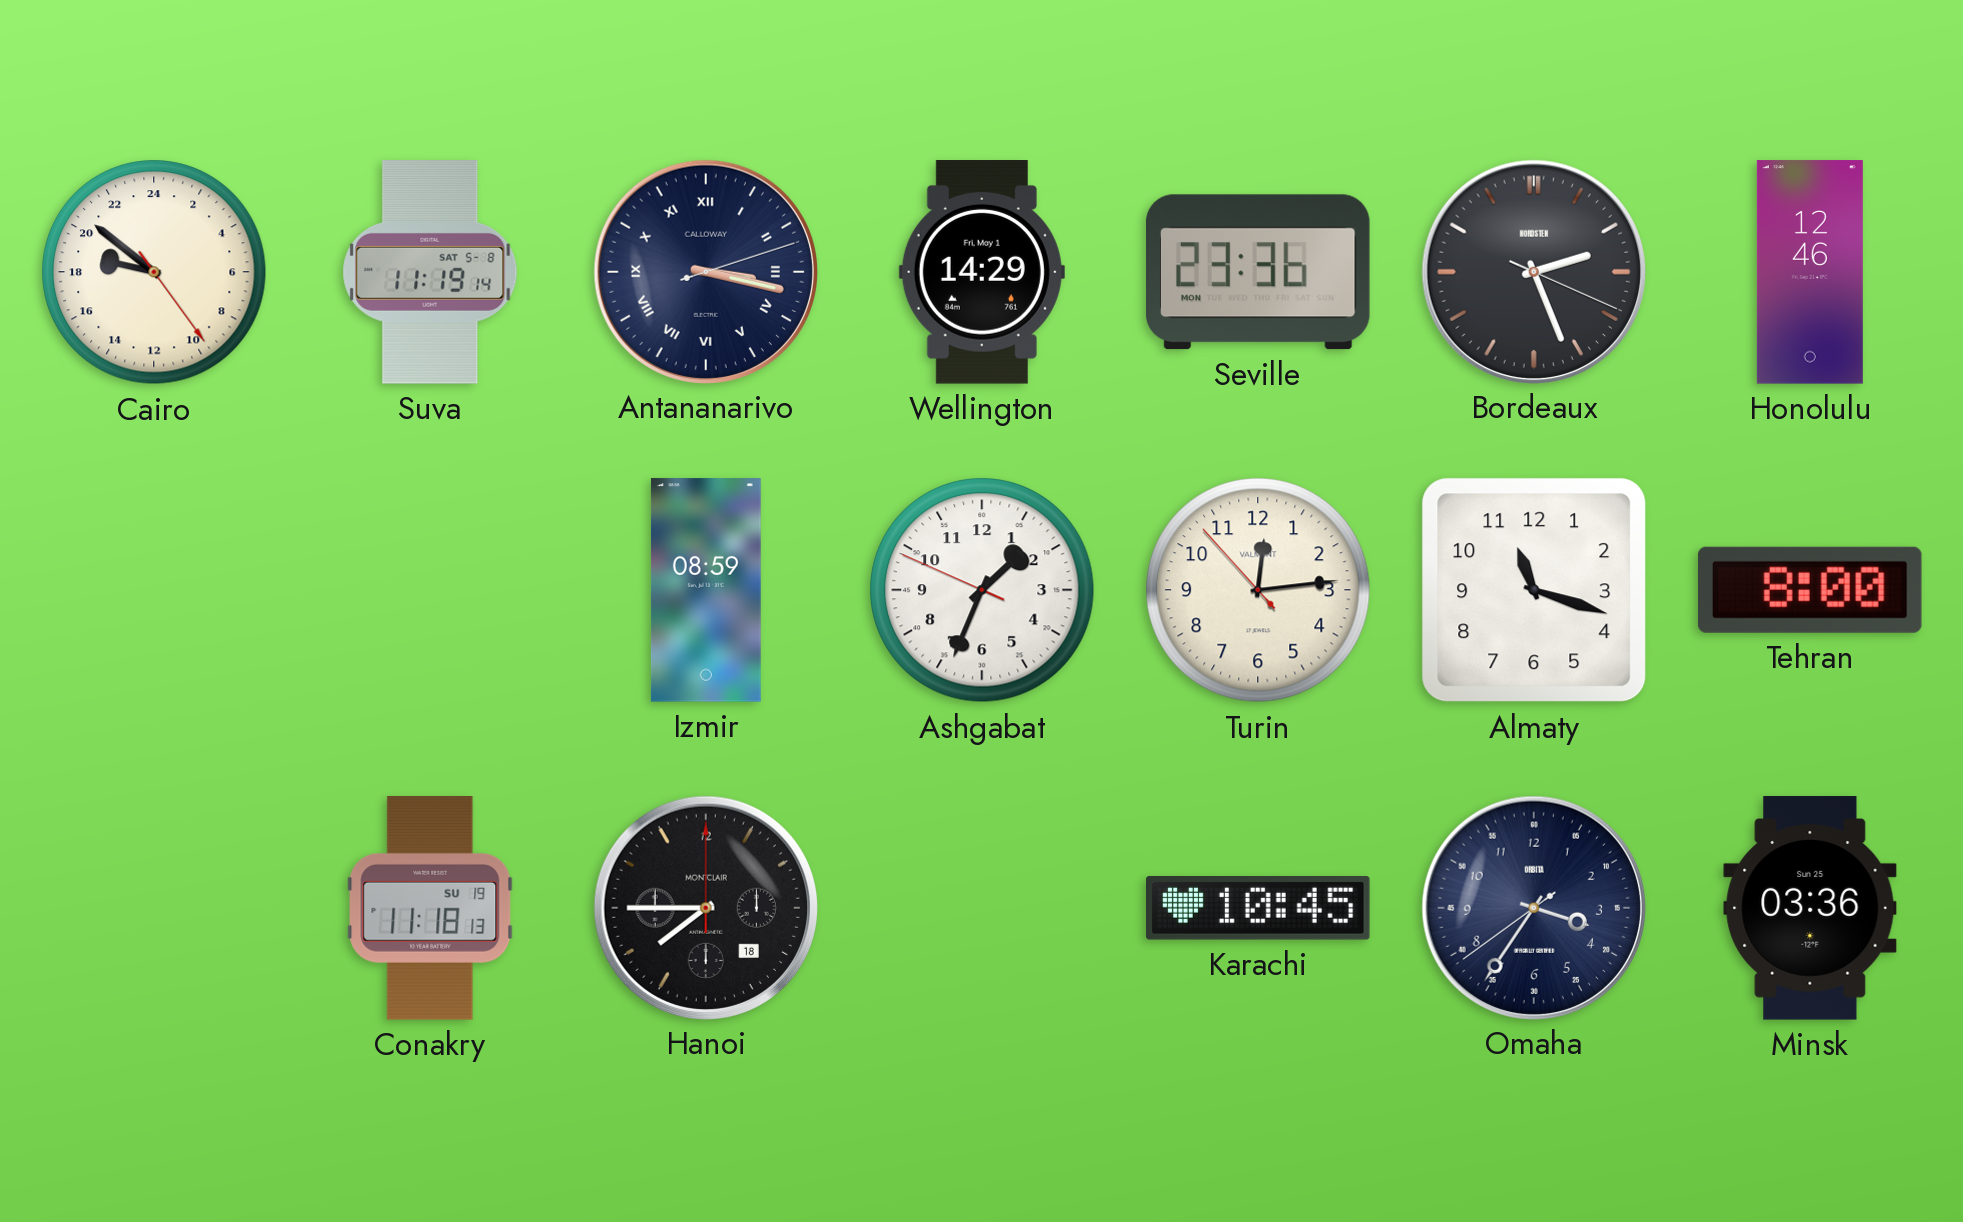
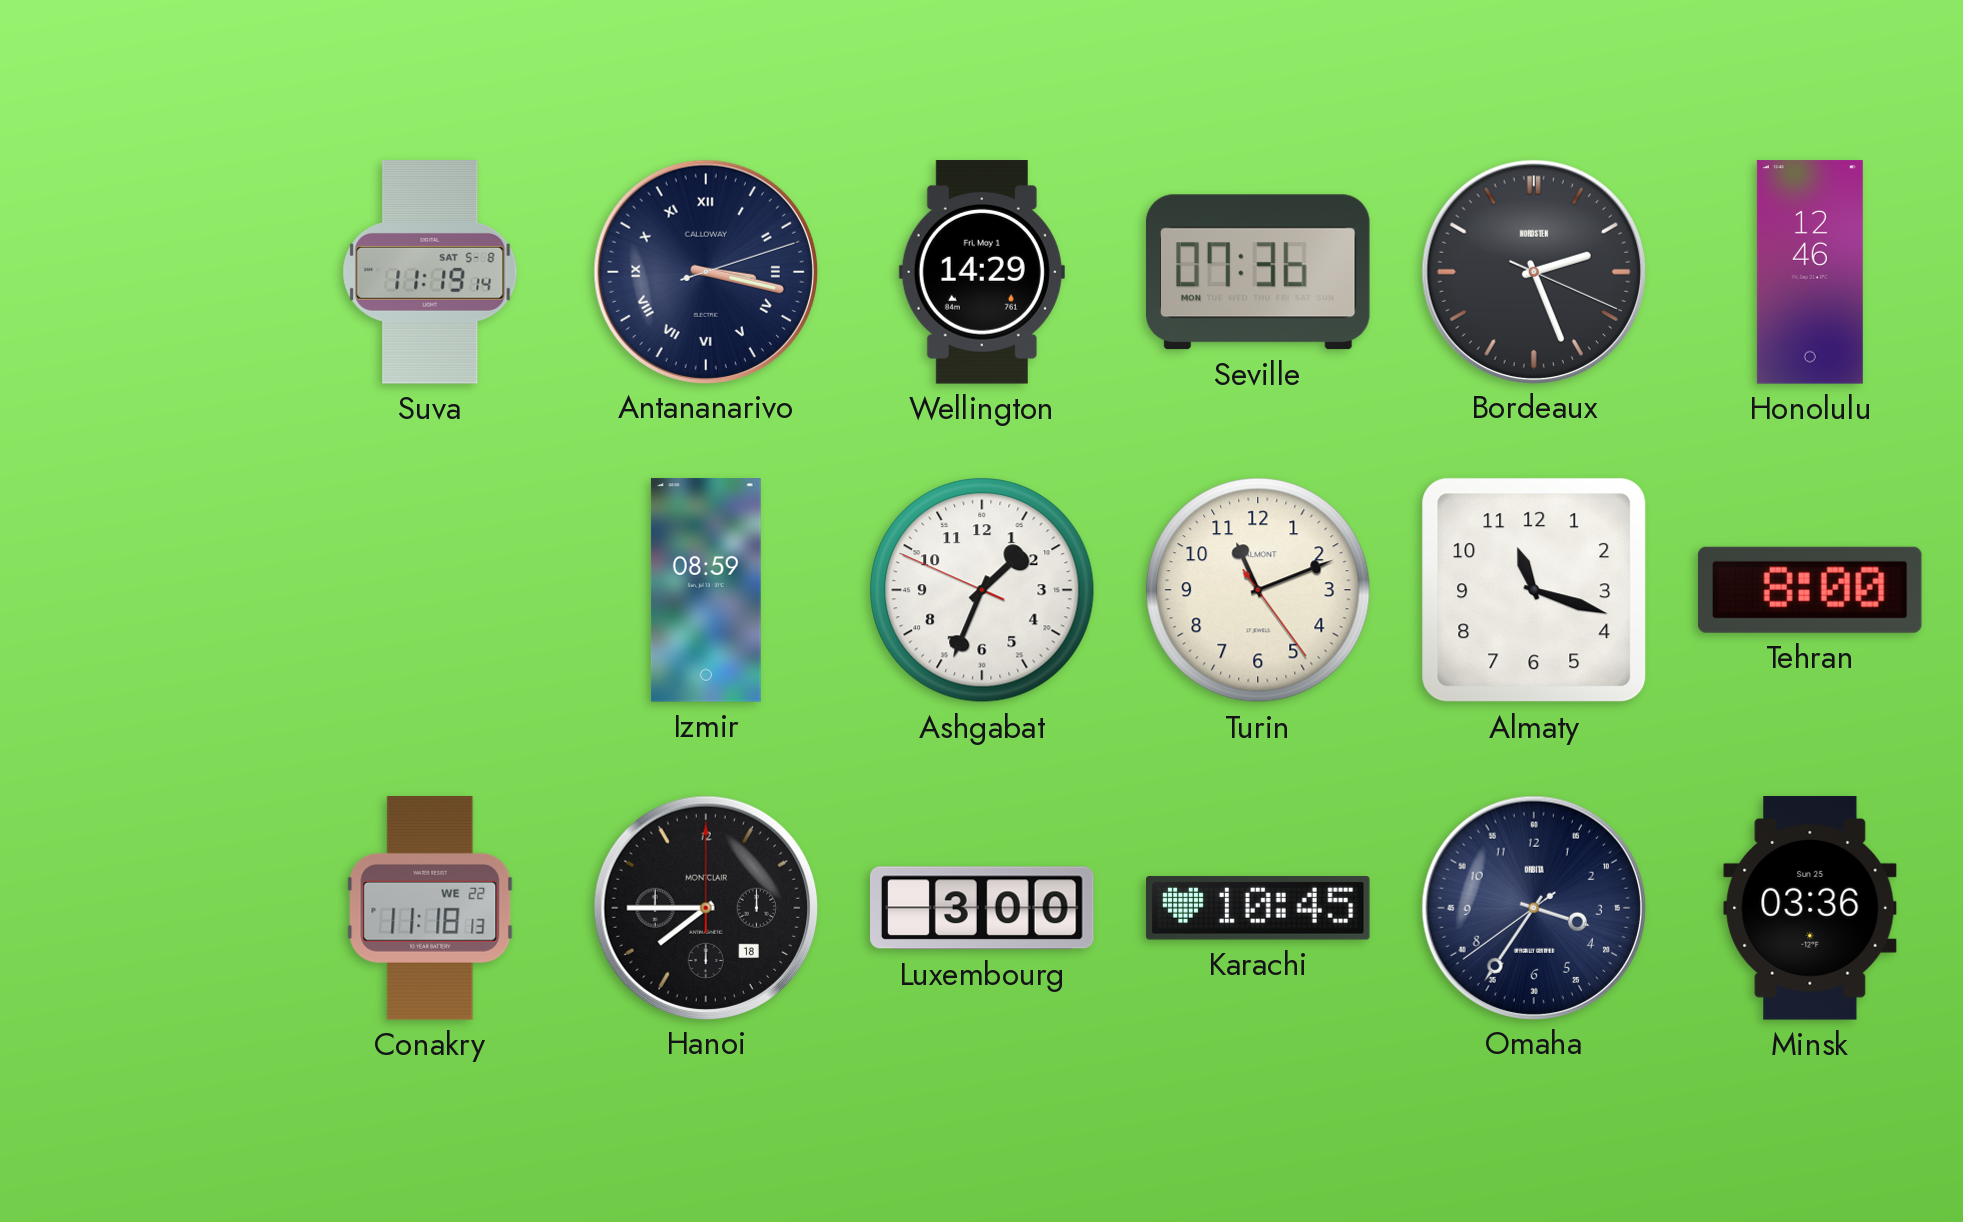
Cairo: 18:51 -> none
Seville: 23:36 -> 07:36
Turin: 12:13 -> 11:11
Conakry date: SU 19 -> WE 22
Luxembourg: none -> 3:00
